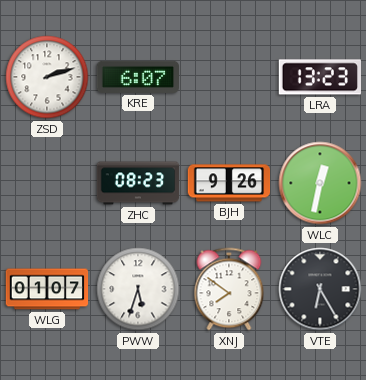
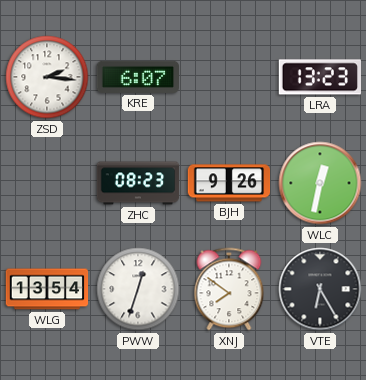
ZSD: 2:12 -> 2:16
WLG: 01:07 -> 13:54
PWW: 5:33 -> 12:33
